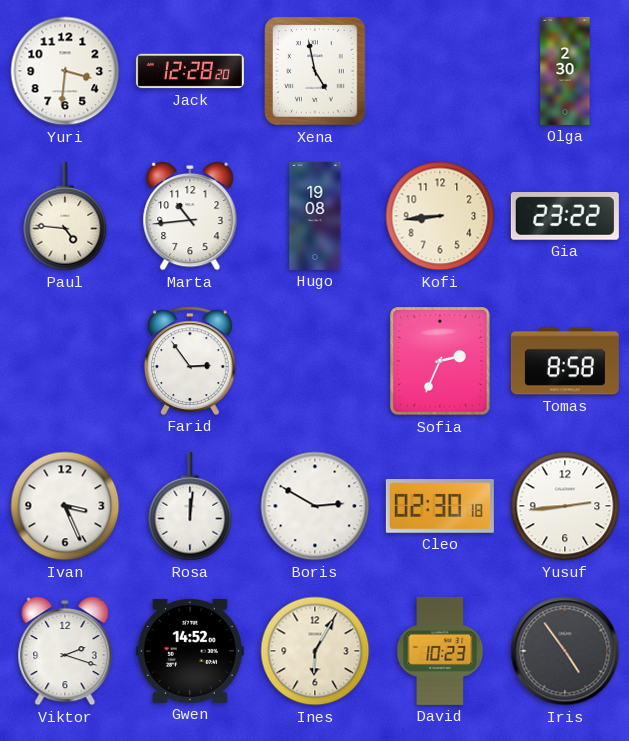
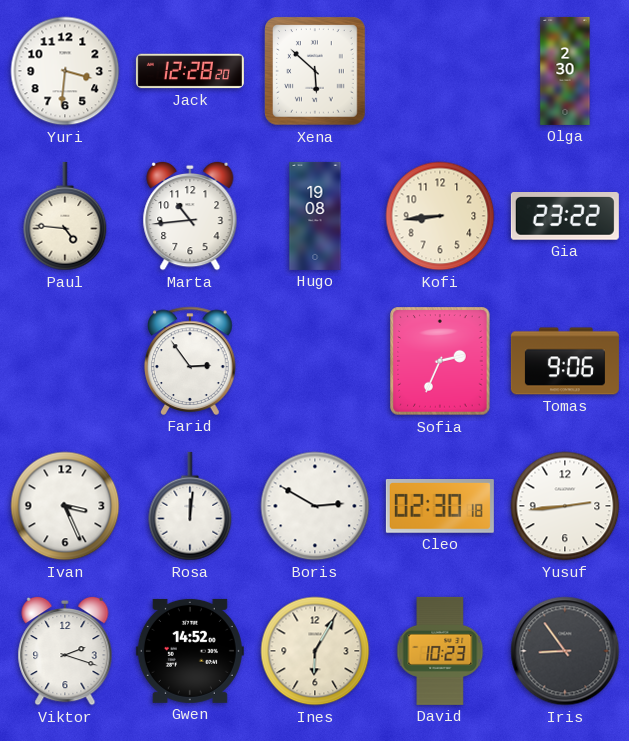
Xena: 4:58 -> 5:52
Tomas: 8:58 -> 9:06
Iris: 4:54 -> 8:54
